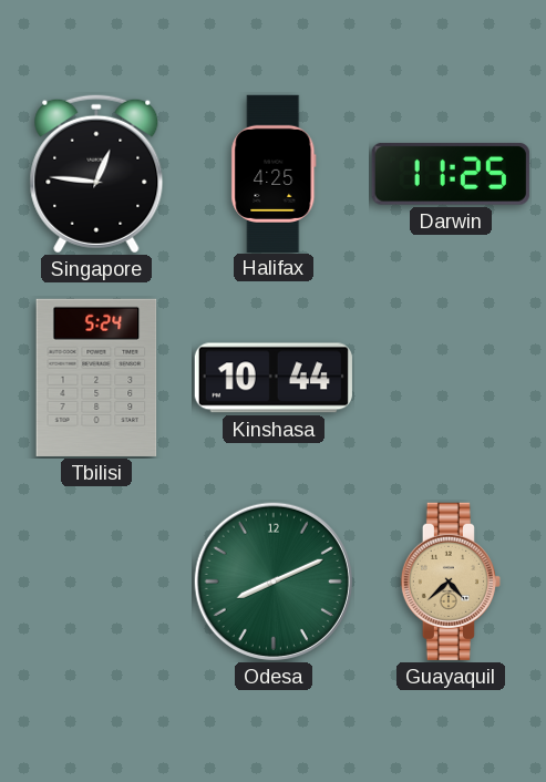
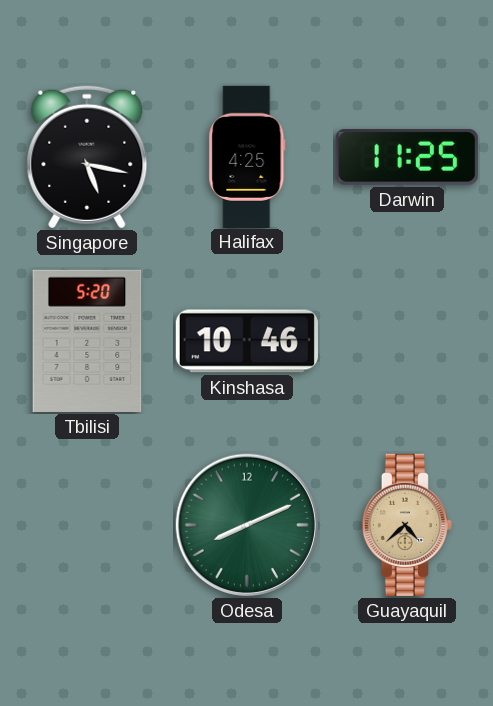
Singapore: 12:46 -> 5:17
Tbilisi: 5:24 -> 5:20
Kinshasa: 10:44 -> 10:46
